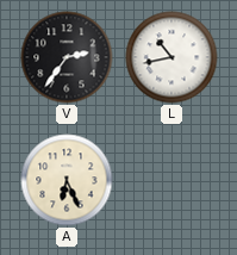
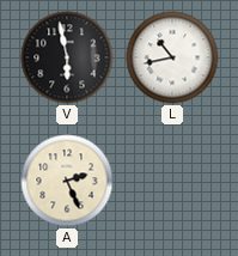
V: 2:36 -> 5:58
A: 6:26 -> 2:26
